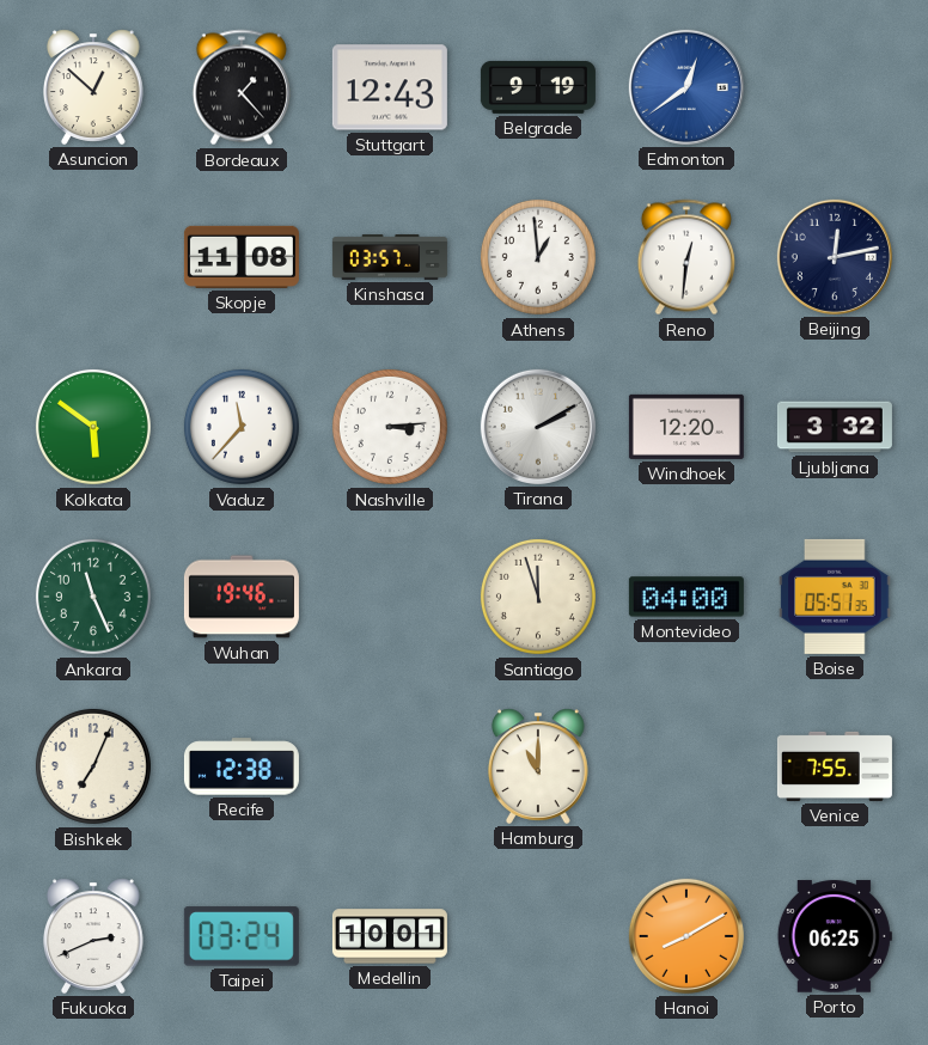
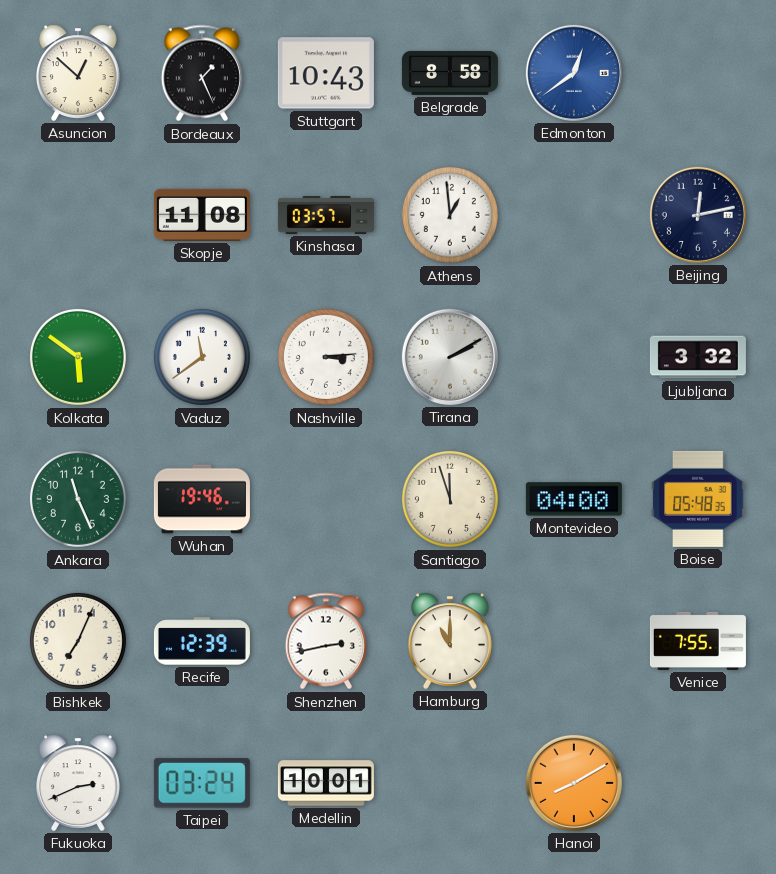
Bordeaux: 1:23 -> 1:26
Stuttgart: 12:43 -> 10:43
Belgrade: 9:19 -> 8:58
Reno: 12:31 -> none
Vaduz: 11:37 -> 11:39
Windhoek: 12:20 -> none
Boise: 05:51 -> 05:48
Recife: 12:38 -> 12:39
Shenzhen: none -> 2:43
Porto: 06:25 -> none
